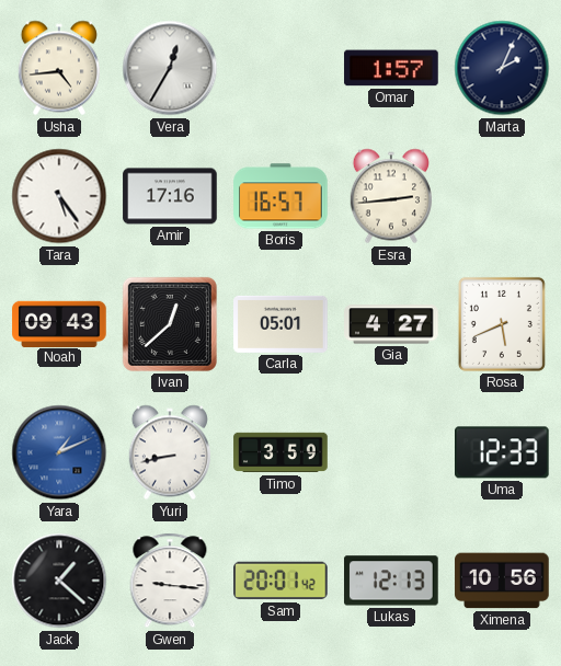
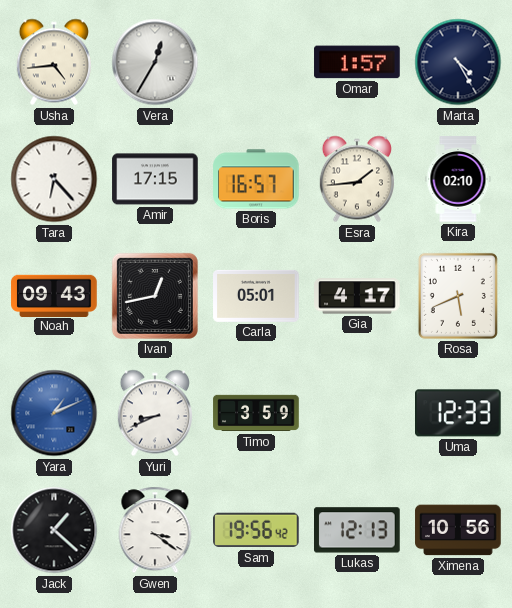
Marta: 2:04 -> 4:25
Tara: 5:24 -> 6:23
Amir: 17:16 -> 17:15
Esra: 2:44 -> 1:44
Kira: none -> 02:10
Ivan: 12:38 -> 12:43
Gia: 4:27 -> 4:17
Yuri: 8:43 -> 8:41
Gwen: 9:16 -> 3:21
Sam: 20:01 -> 19:56
